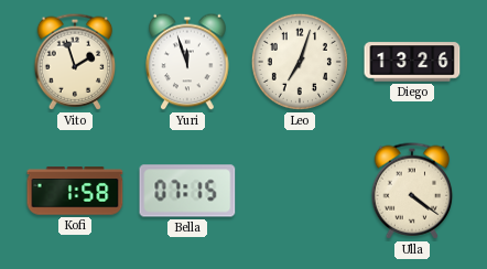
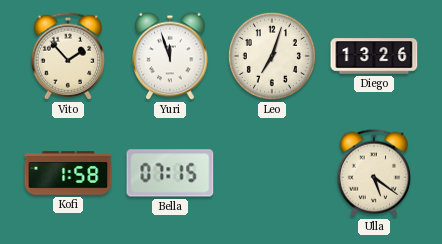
Vito: 1:57 -> 1:53
Ulla: 4:21 -> 5:21
